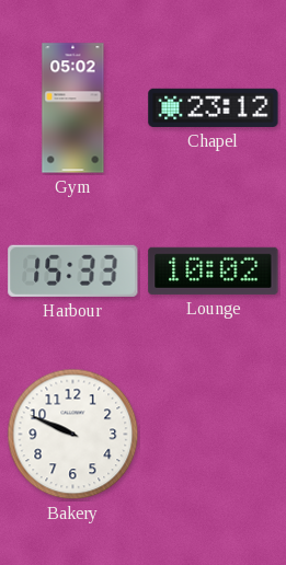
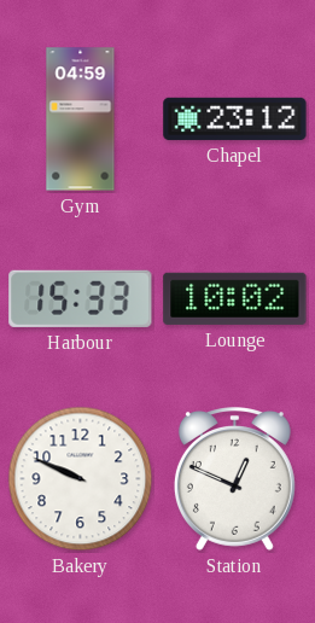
Gym: 05:02 -> 04:59
Station: none -> 12:49
